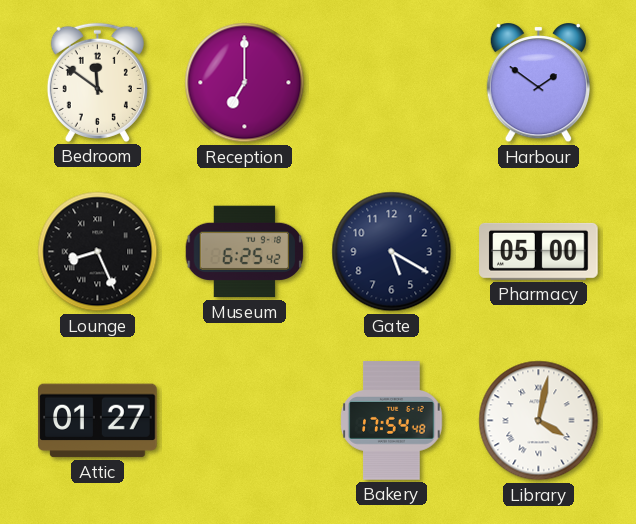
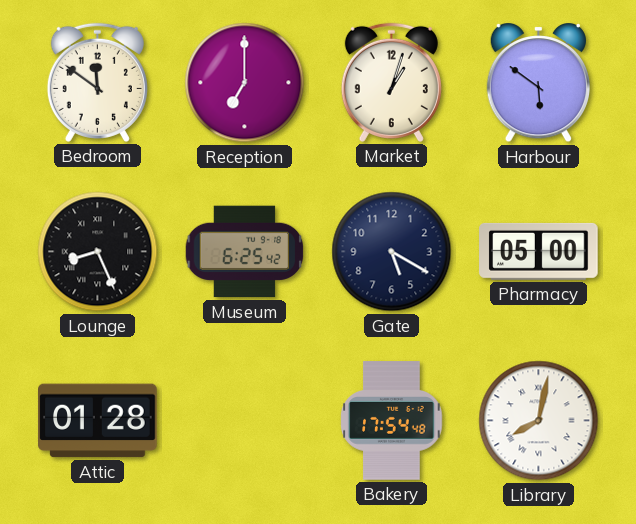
Market: none -> 1:03
Harbour: 1:51 -> 5:51
Attic: 01:27 -> 01:28
Library: 4:02 -> 8:02
